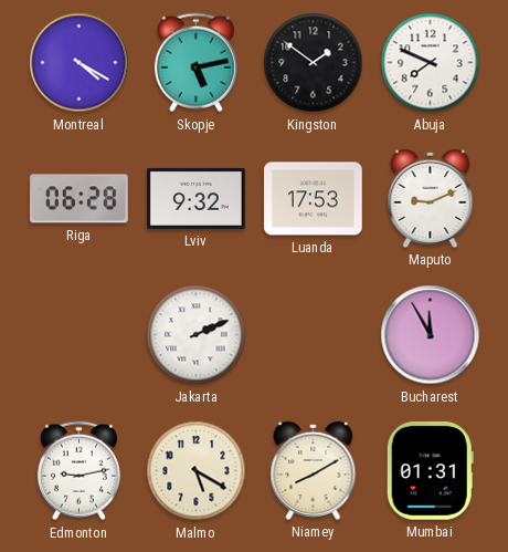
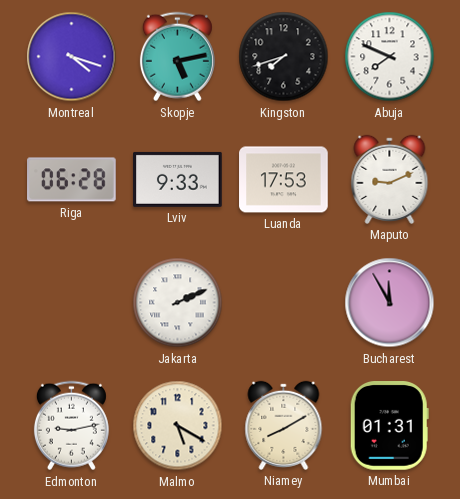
Montreal: 4:20 -> 4:18
Kingston: 1:51 -> 7:42
Lviv: 9:32 -> 9:33
